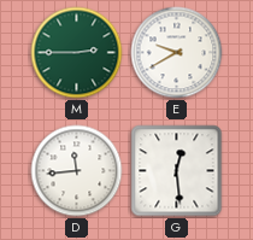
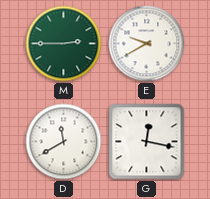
D: 11:44 -> 11:40
G: 12:29 -> 12:17
